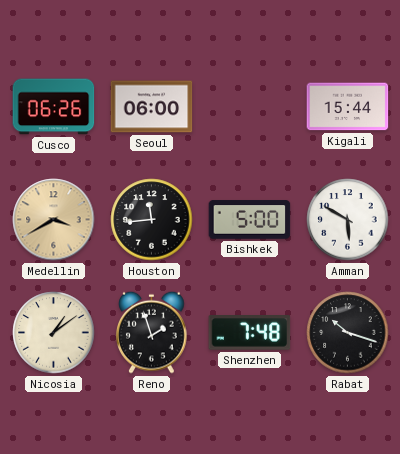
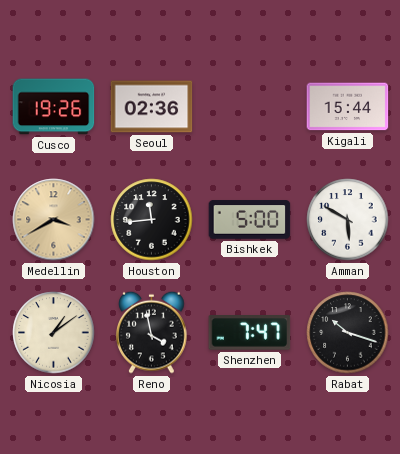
Cusco: 06:26 -> 19:26
Seoul: 06:00 -> 02:36
Reno: 1:57 -> 3:58
Shenzhen: 7:48 -> 7:47
